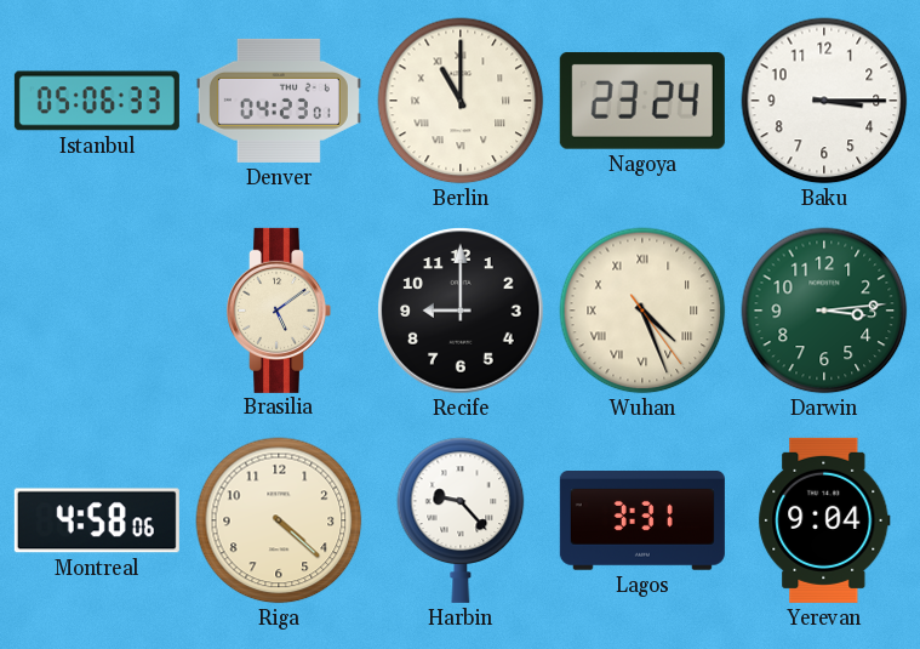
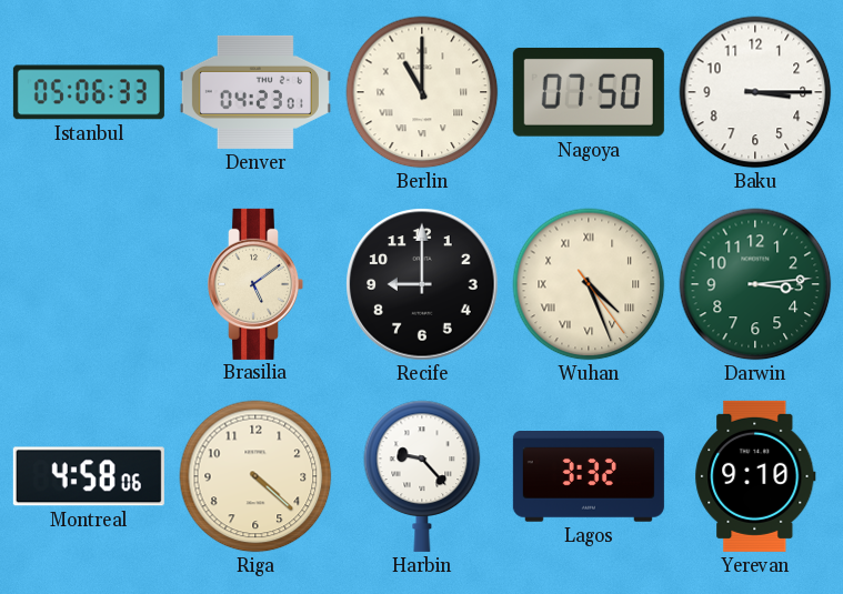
Nagoya: 23:24 -> 07:50
Lagos: 3:31 -> 3:32
Yerevan: 9:04 -> 9:10
